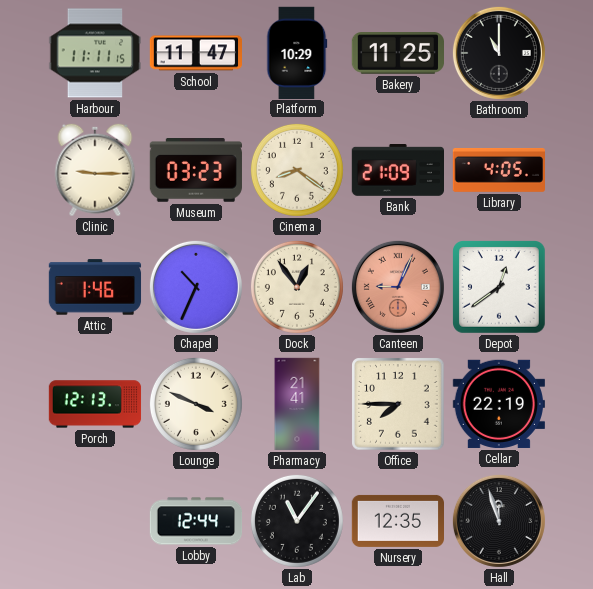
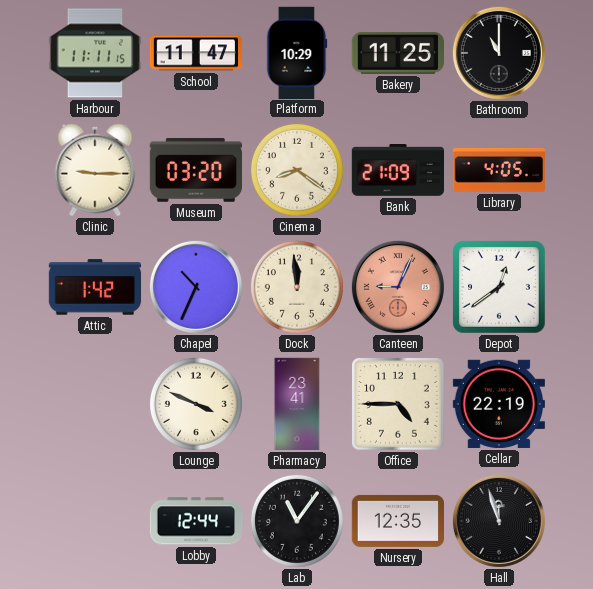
Museum: 03:23 -> 03:20
Attic: 1:46 -> 1:42
Dock: 12:54 -> 11:59
Porch: 12:13 -> none
Pharmacy: 21:41 -> 23:41
Office: 7:45 -> 4:45
